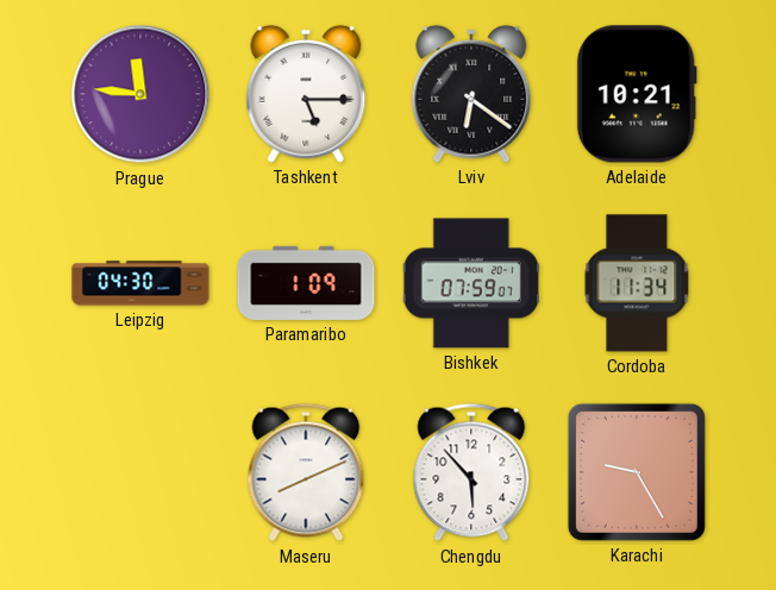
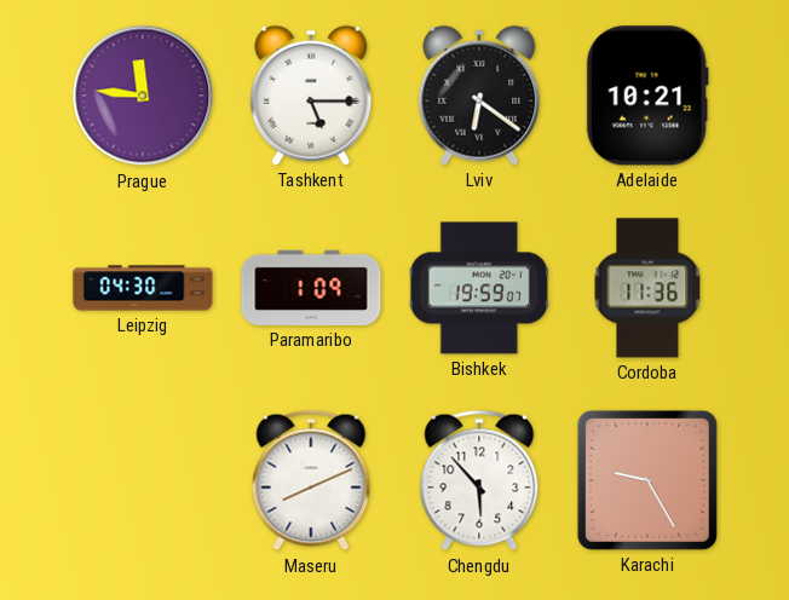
Bishkek: 07:59 -> 19:59
Cordoba: 11:34 -> 11:36
